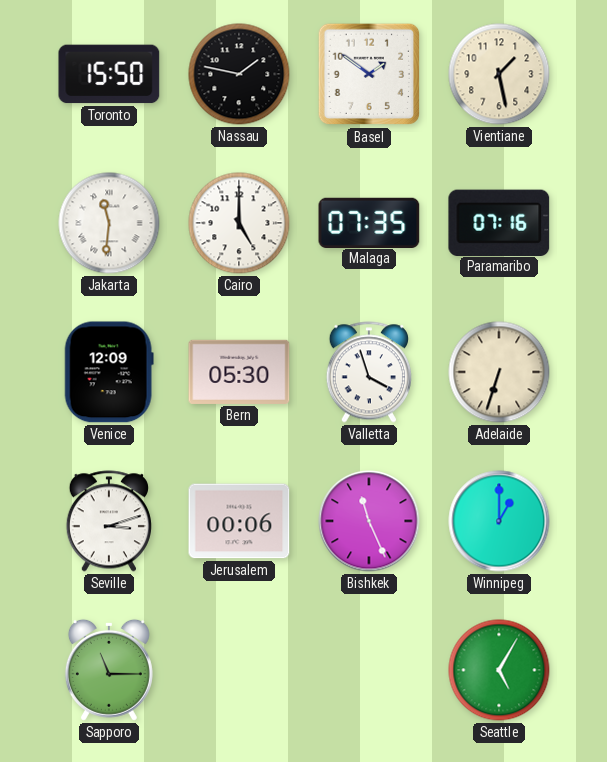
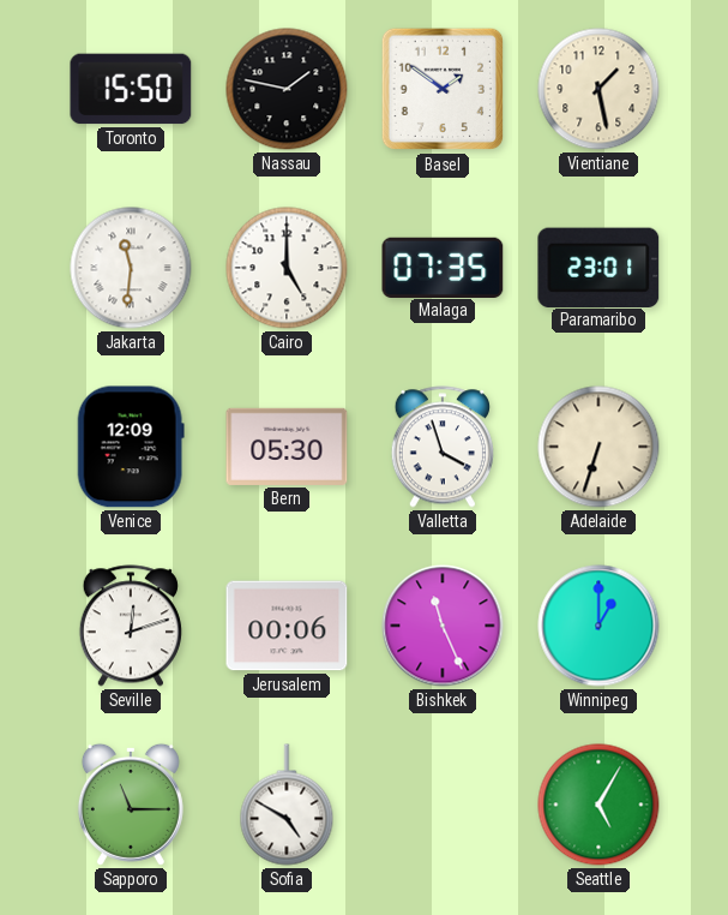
Paramaribo: 07:16 -> 23:01
Seville: 3:12 -> 12:12
Sofia: none -> 4:50
